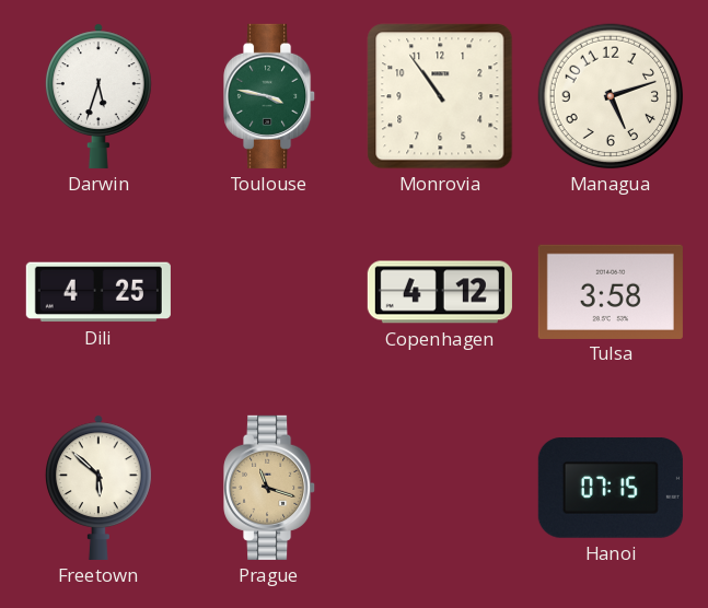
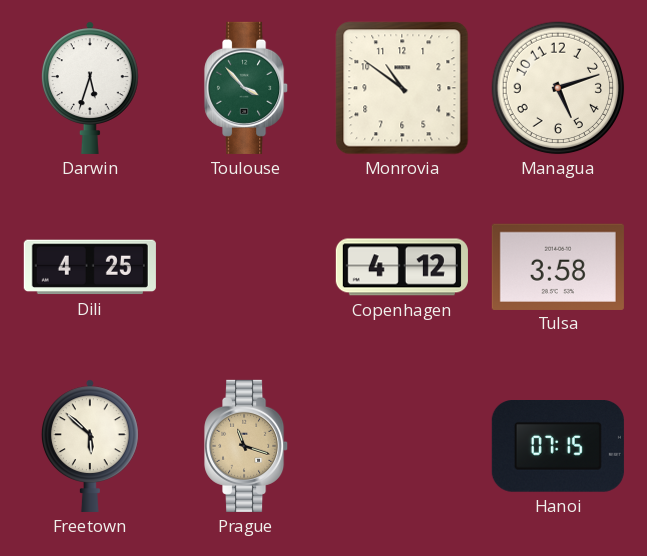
Toulouse: 3:47 -> 3:53
Monrovia: 10:54 -> 10:51
